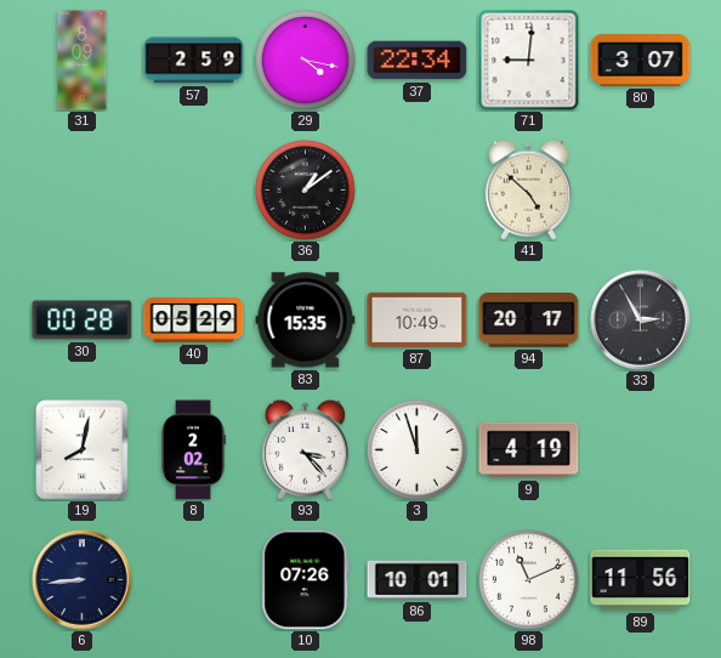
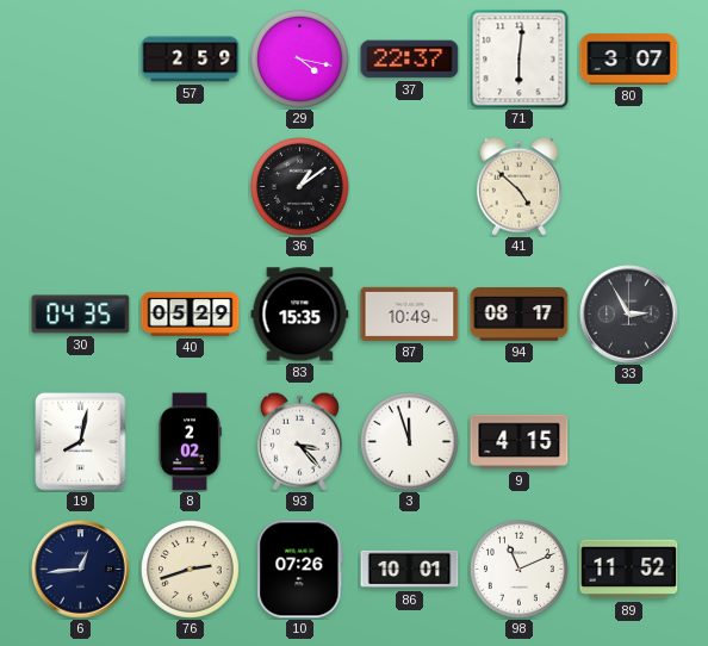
31: 8:09 -> none
37: 22:34 -> 22:37
71: 9:01 -> 6:01
30: 00:28 -> 04:35
94: 20:17 -> 08:17
9: 4:19 -> 4:15
6: 8:44 -> 12:44
76: none -> 2:42
89: 11:56 -> 11:52
